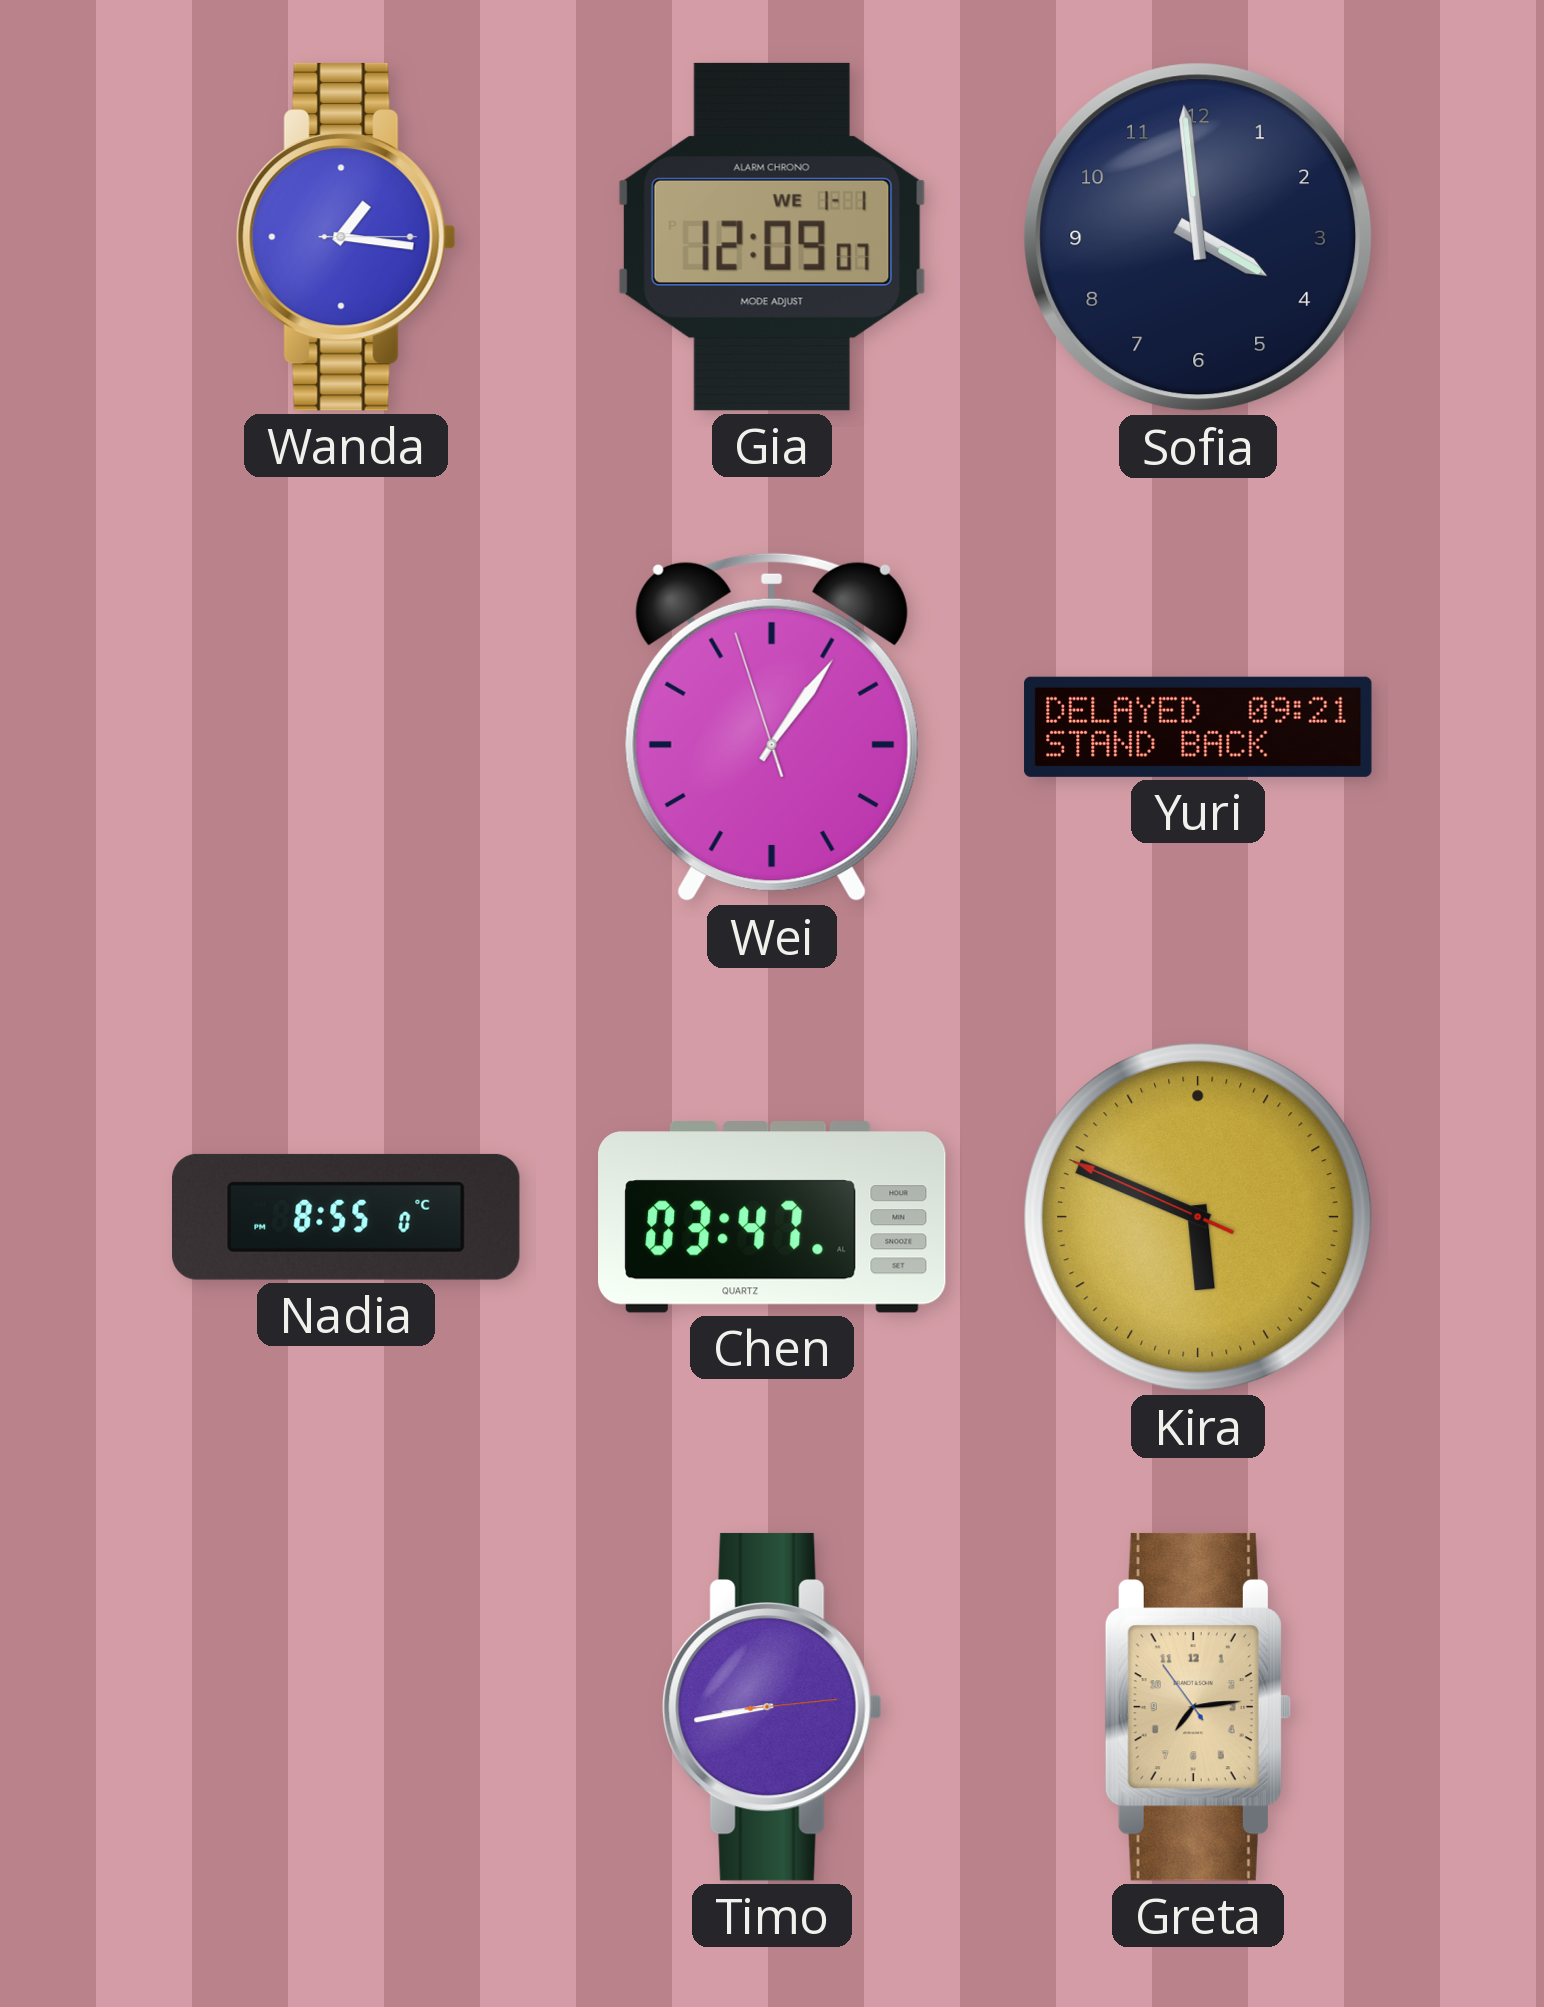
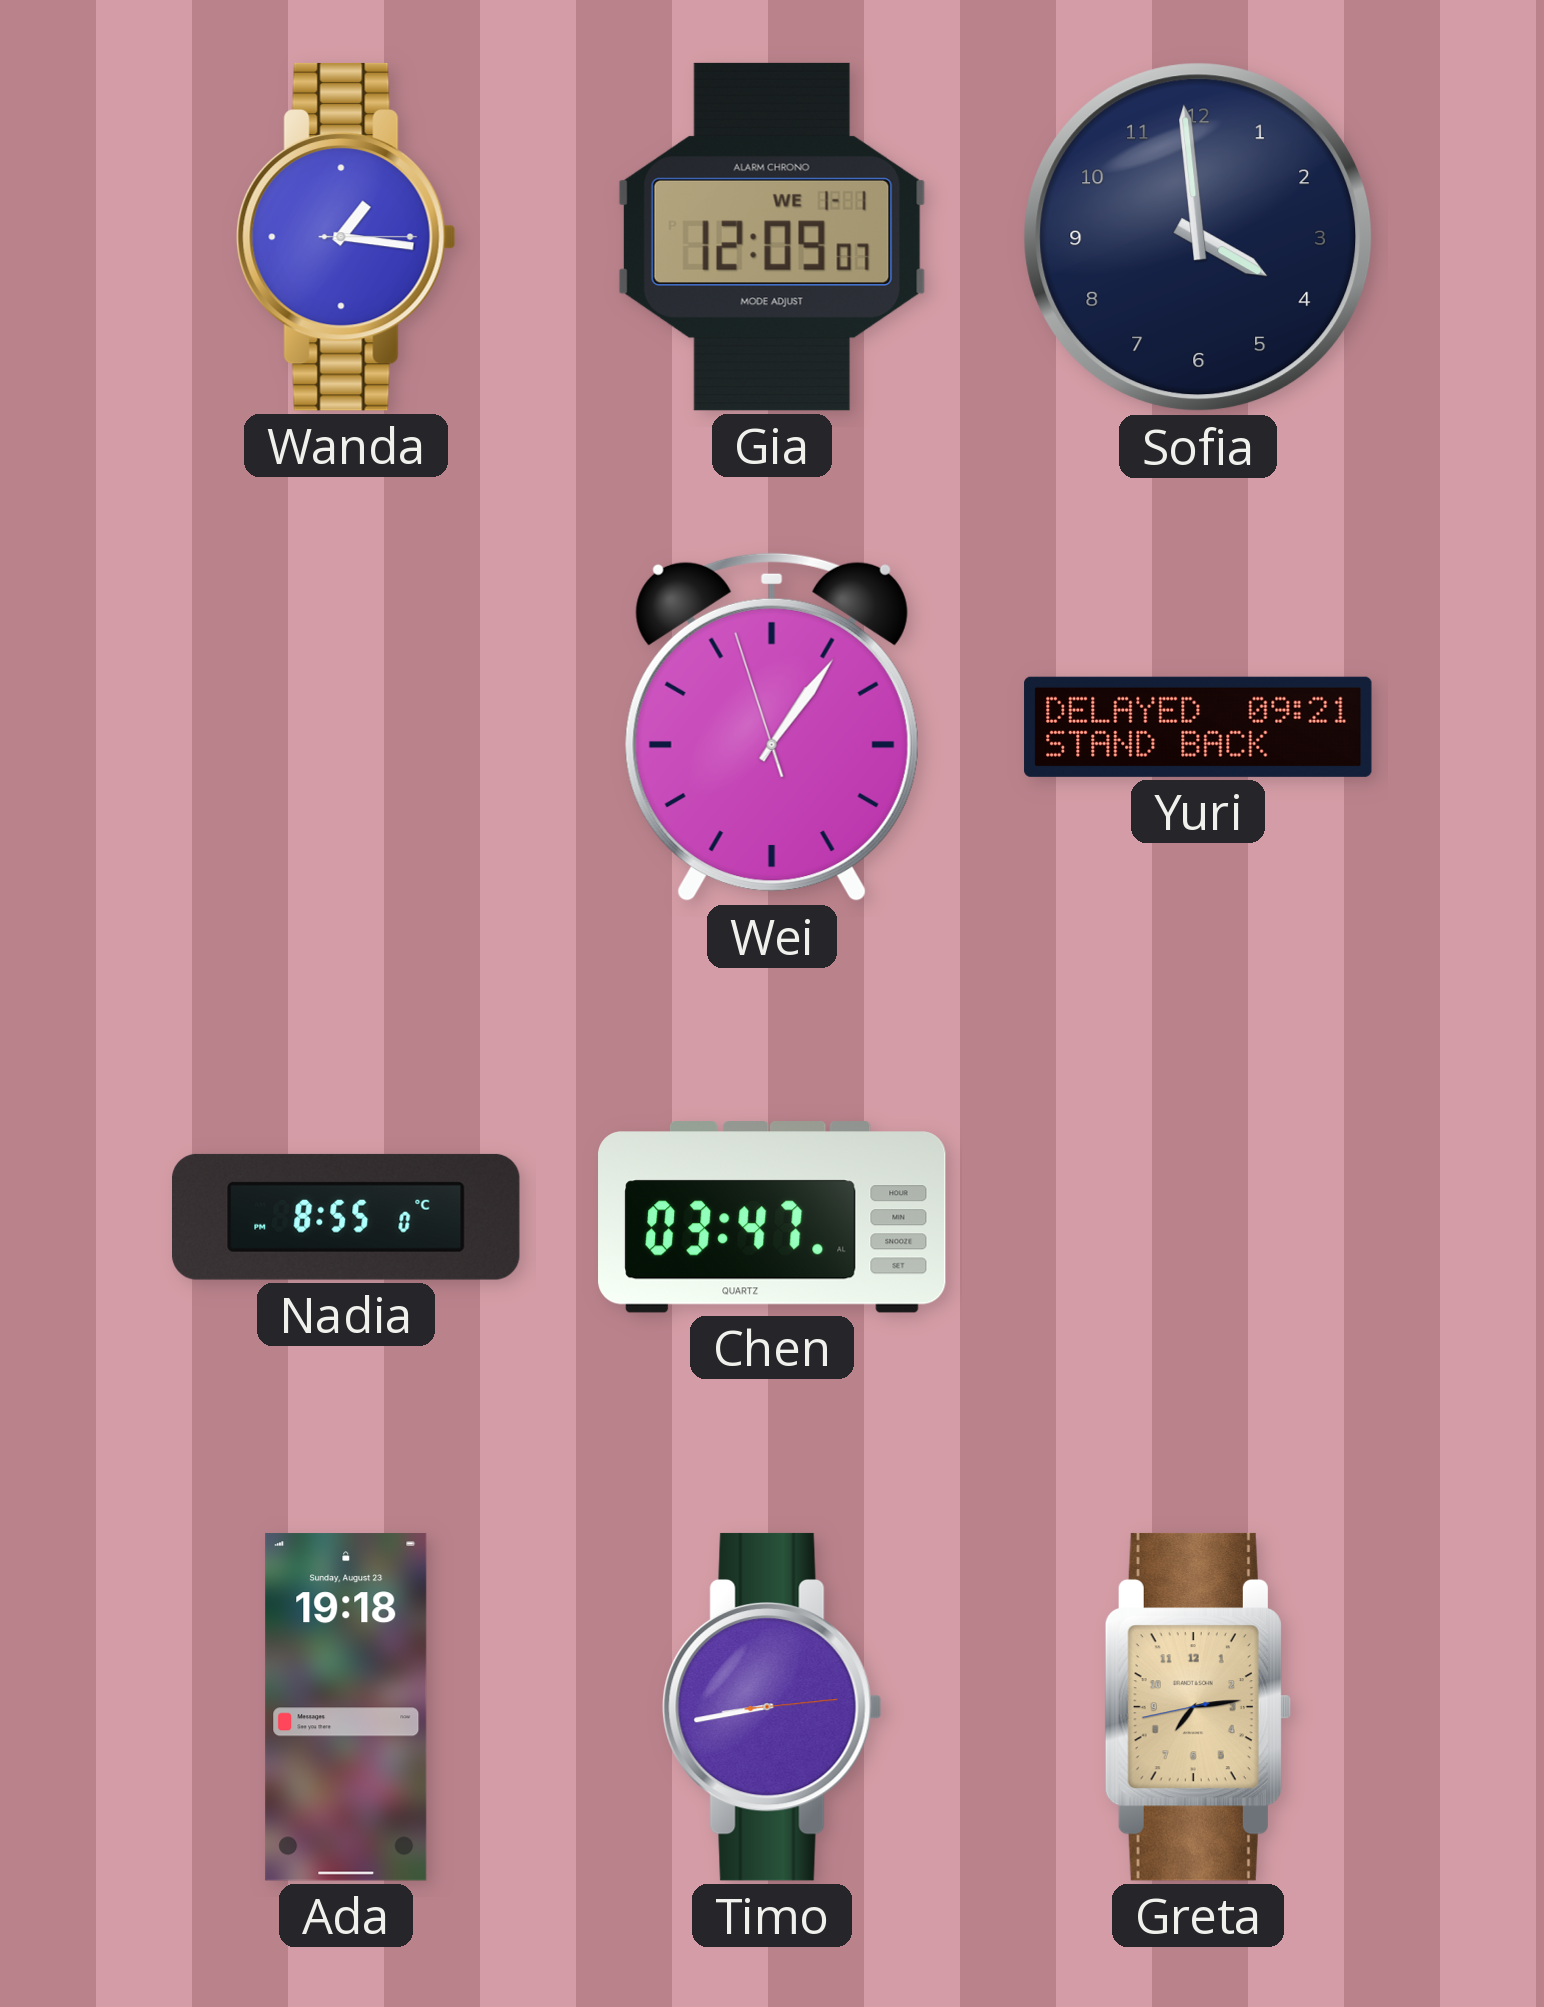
Kira: 5:48 -> none
Ada: none -> 19:18
Greta: 7:13:54 -> 7:13:43
